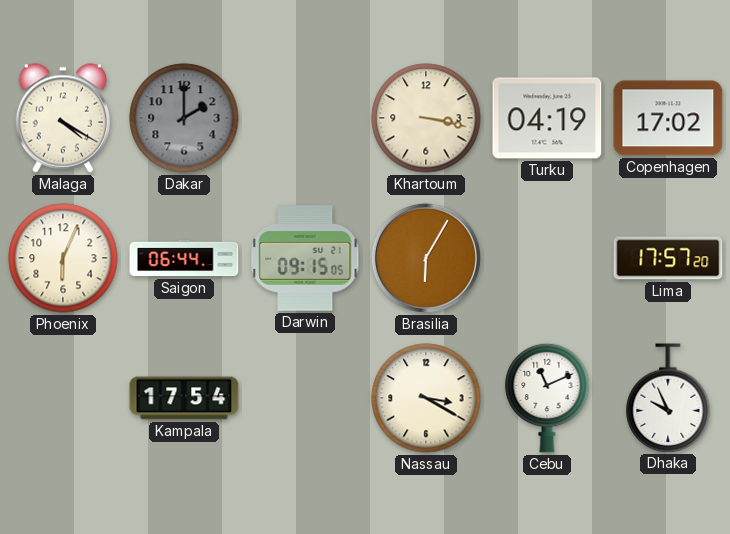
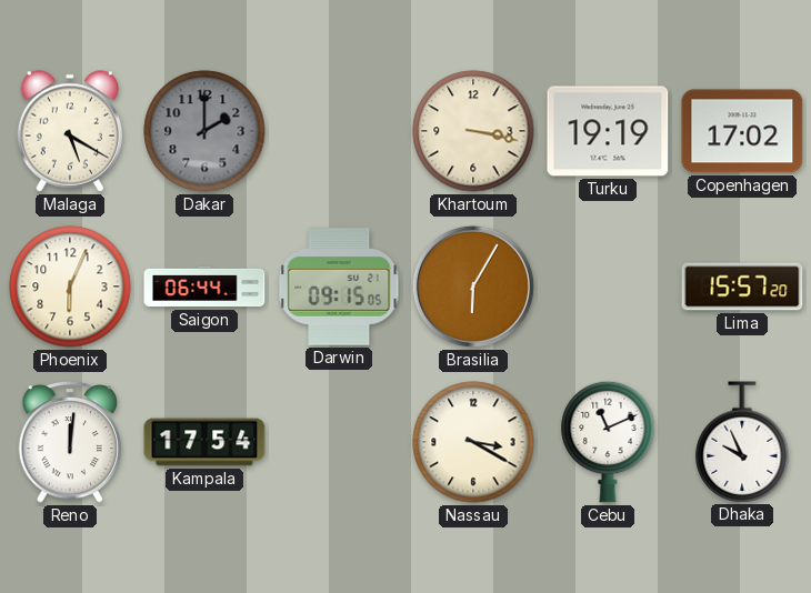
Malaga: 4:20 -> 5:20
Turku: 04:19 -> 19:19
Lima: 17:57 -> 15:57
Reno: none -> 12:01
